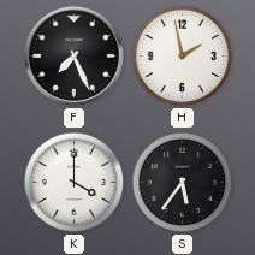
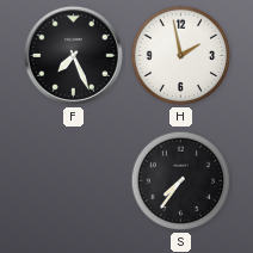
K: 4:00 -> none
S: 5:36 -> 7:36
